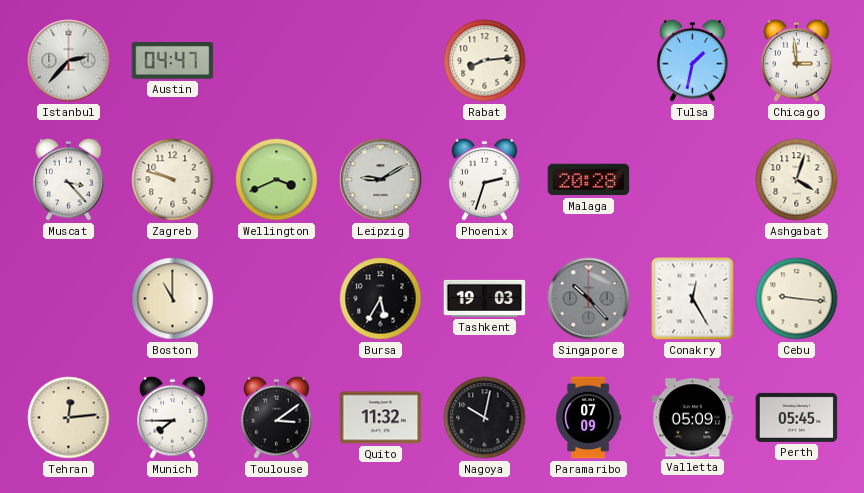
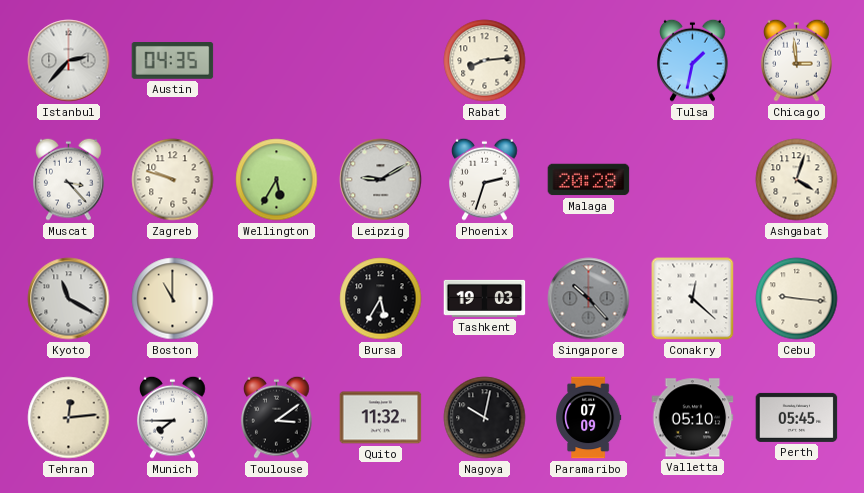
Austin: 04:47 -> 04:35
Wellington: 3:41 -> 5:35
Kyoto: none -> 11:20
Conakry: 12:25 -> 12:22
Valletta: 05:09 -> 05:10
